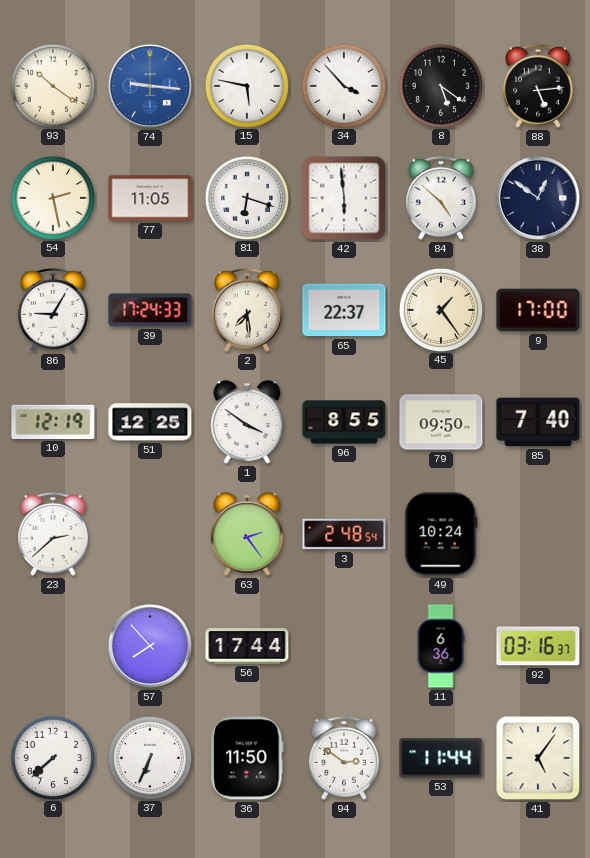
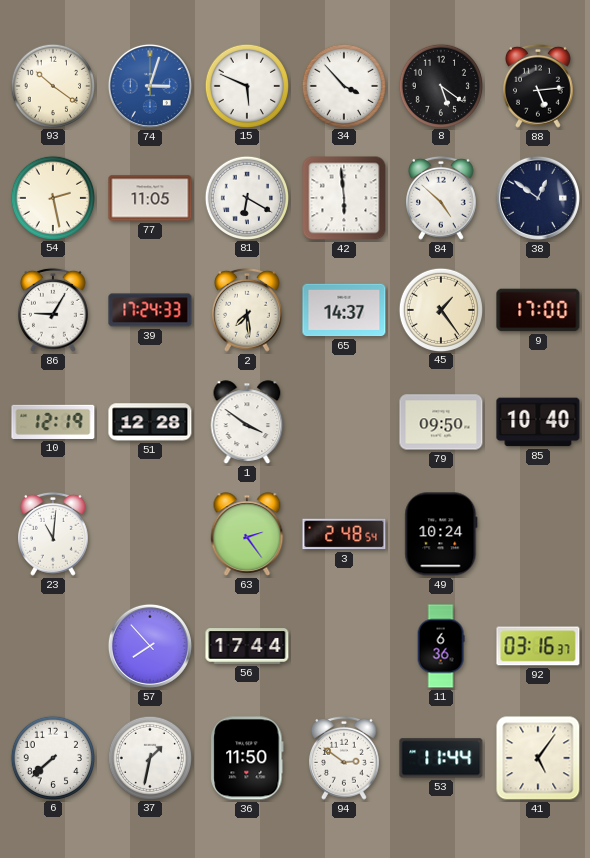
74: 9:16 -> 3:03
15: 5:47 -> 5:49
81: 6:18 -> 6:20
65: 22:37 -> 14:37
51: 12:25 -> 12:28
96: 8:55 -> none
85: 7:40 -> 10:40
23: 2:38 -> 11:01
37: 6:34 -> 1:32
